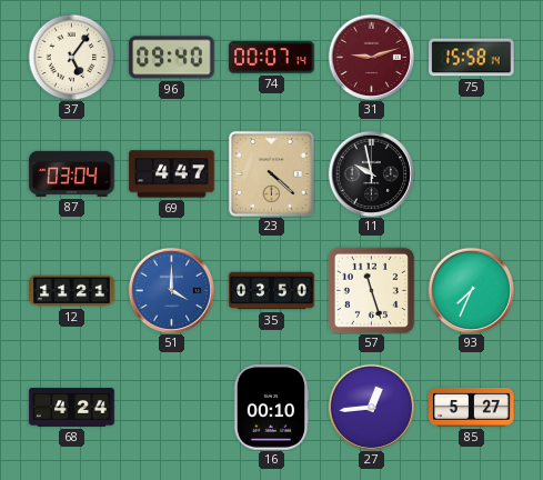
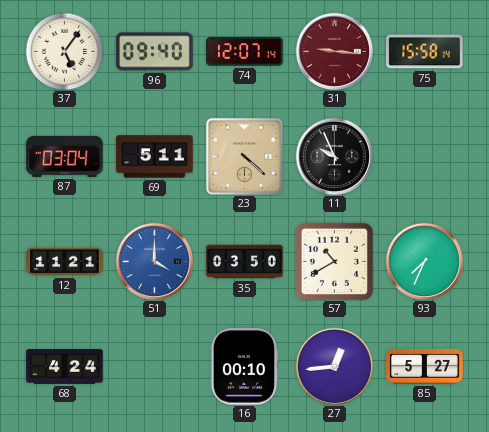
74: 00:07 -> 12:07
31: 9:12 -> 9:16
69: 4:47 -> 5:11
11: 9:58 -> 9:56
57: 11:27 -> 10:40
